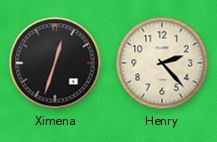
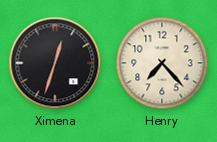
Henry: 2:23 -> 7:23
